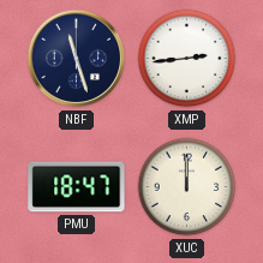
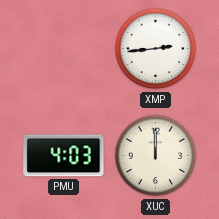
NBF: 11:27 -> none
PMU: 18:47 -> 4:03
